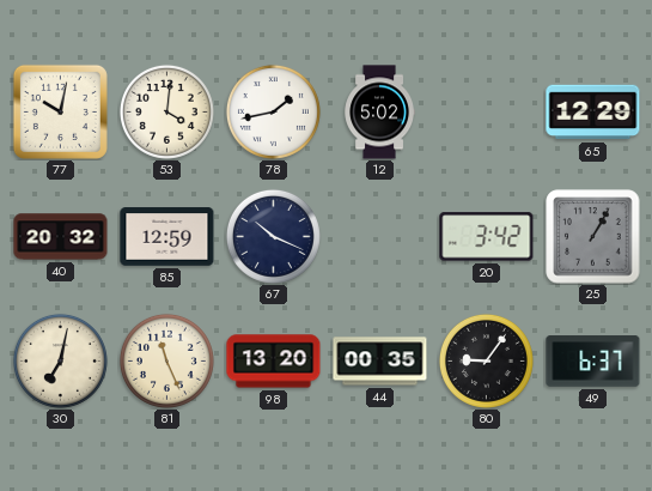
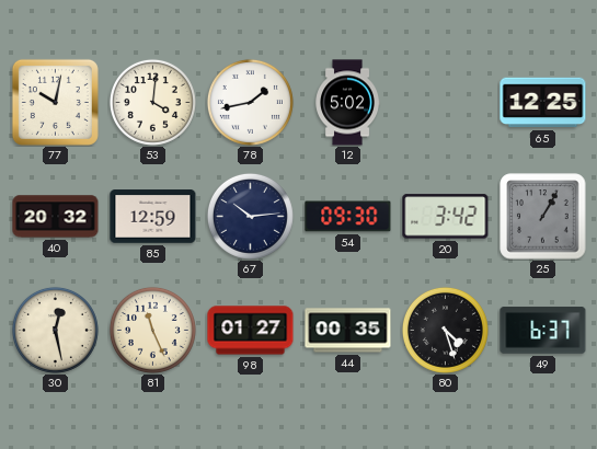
65: 12:29 -> 12:25
67: 10:19 -> 10:14
54: none -> 09:30
30: 7:02 -> 12:28
98: 13:20 -> 01:27
80: 9:06 -> 4:27
